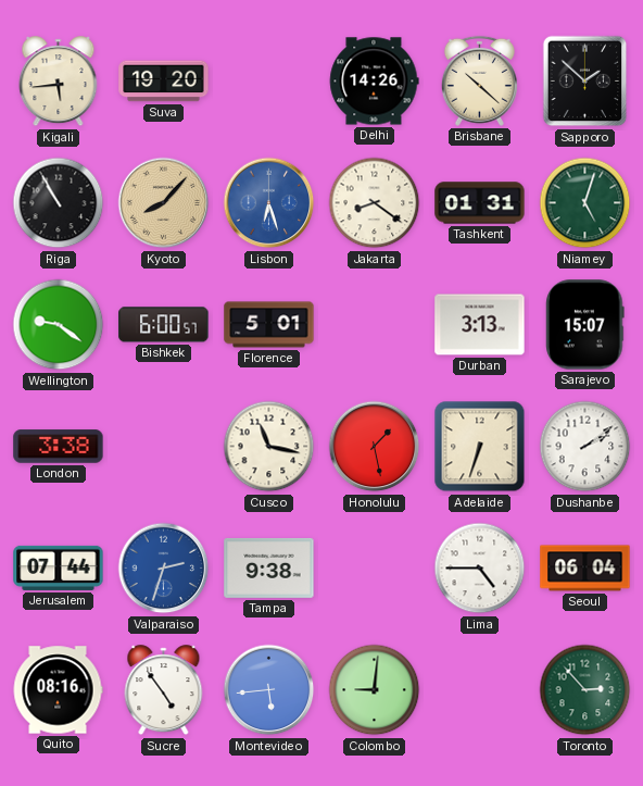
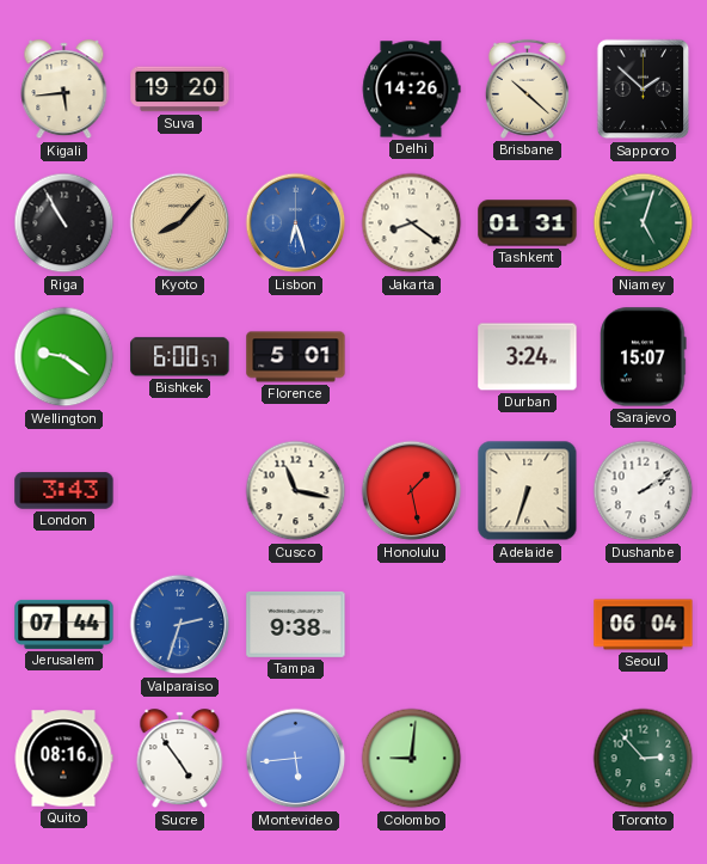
Durban: 3:13 -> 3:24
London: 3:38 -> 3:43
Lima: 4:45 -> none
